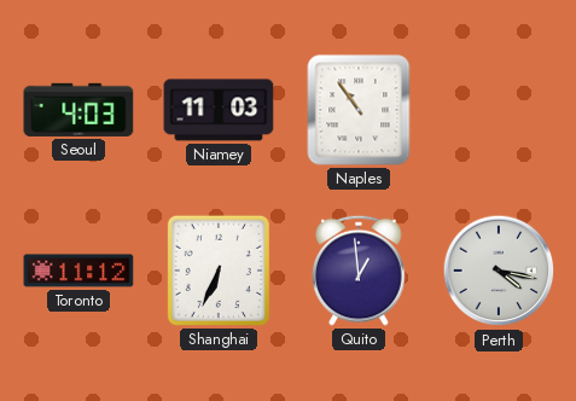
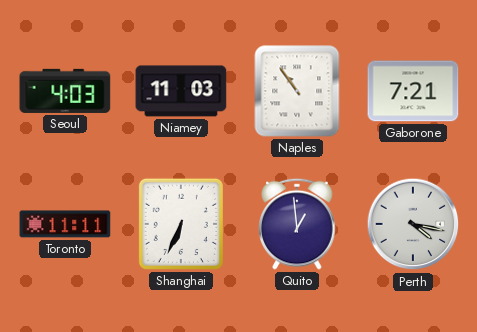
Gaborone: none -> 7:21
Toronto: 11:12 -> 11:11
